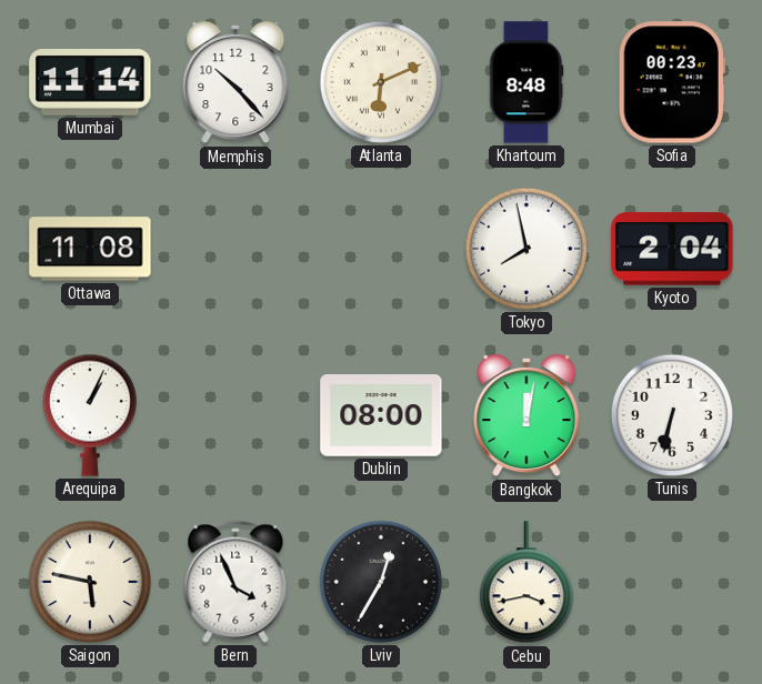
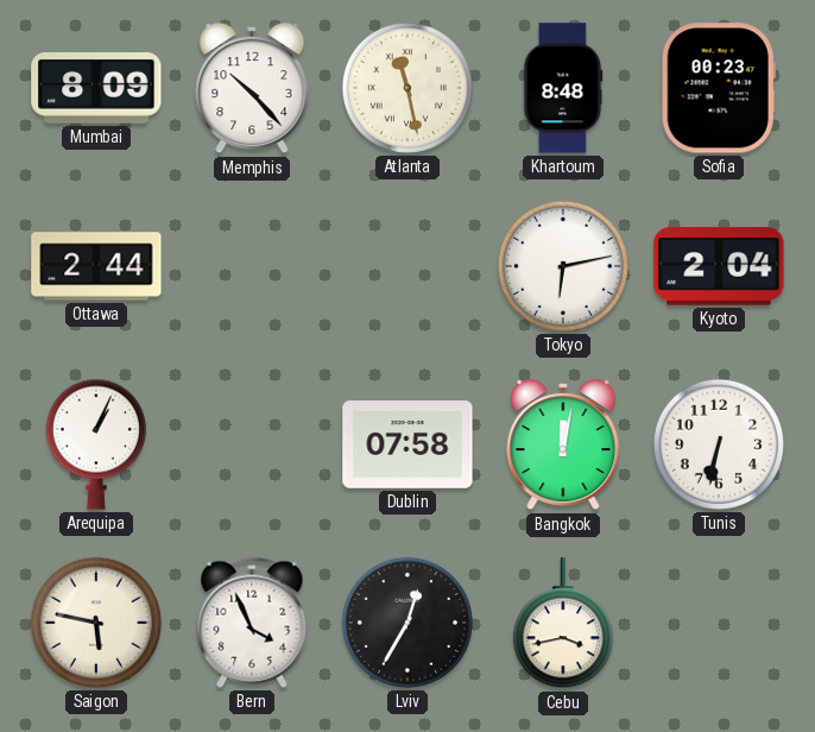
Mumbai: 11:14 -> 8:09
Atlanta: 6:11 -> 11:28
Ottawa: 11:08 -> 2:44
Tokyo: 7:58 -> 6:13
Dublin: 08:00 -> 07:58
